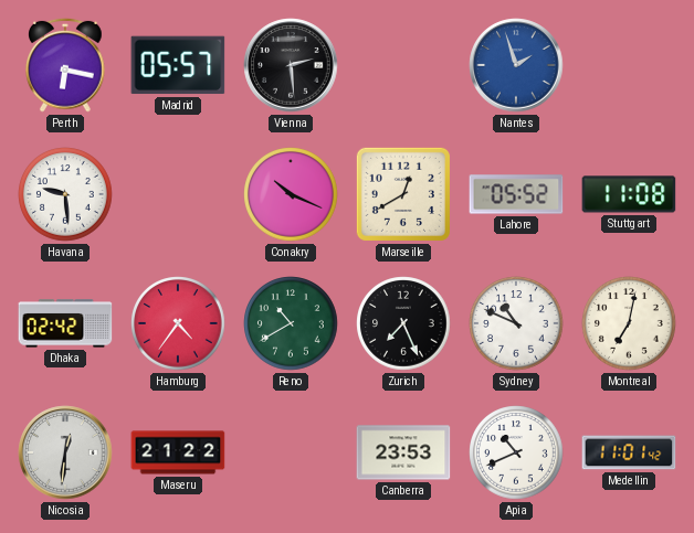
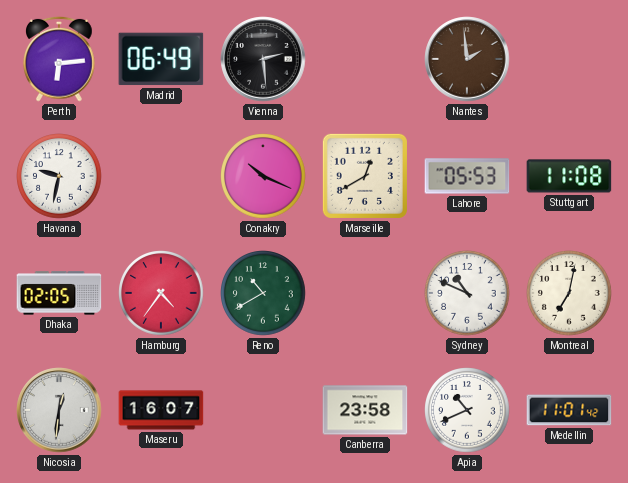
Perth: 6:17 -> 6:14
Madrid: 05:57 -> 06:49
Nantes: 1:57 -> 1:59
Nantes dial: blue -> brown
Havana: 9:29 -> 9:32
Lahore: 05:52 -> 05:53
Dhaka: 02:42 -> 02:05
Zurich: 7:26 -> none
Maseru: 21:22 -> 16:07
Canberra: 23:53 -> 23:58
